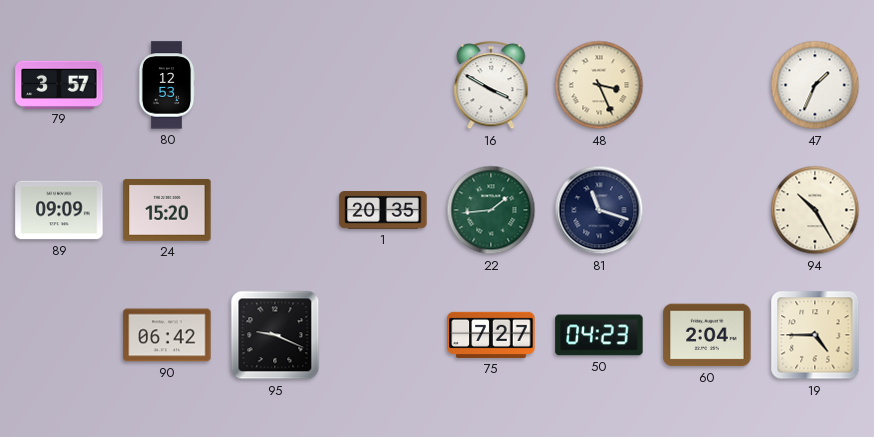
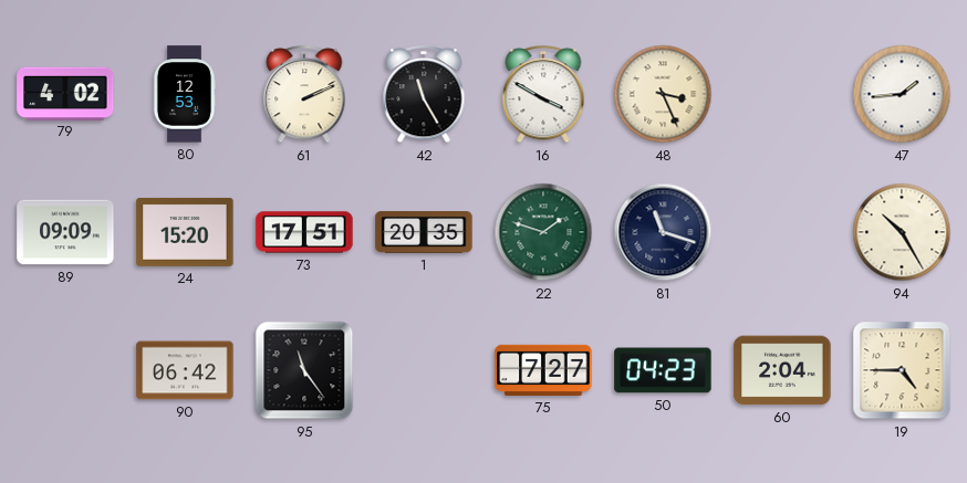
79: 3:57 -> 4:02
61: none -> 2:11
42: none -> 11:25
47: 1:34 -> 1:44
73: none -> 17:51
22: 1:44 -> 1:48
95: 9:19 -> 11:24
